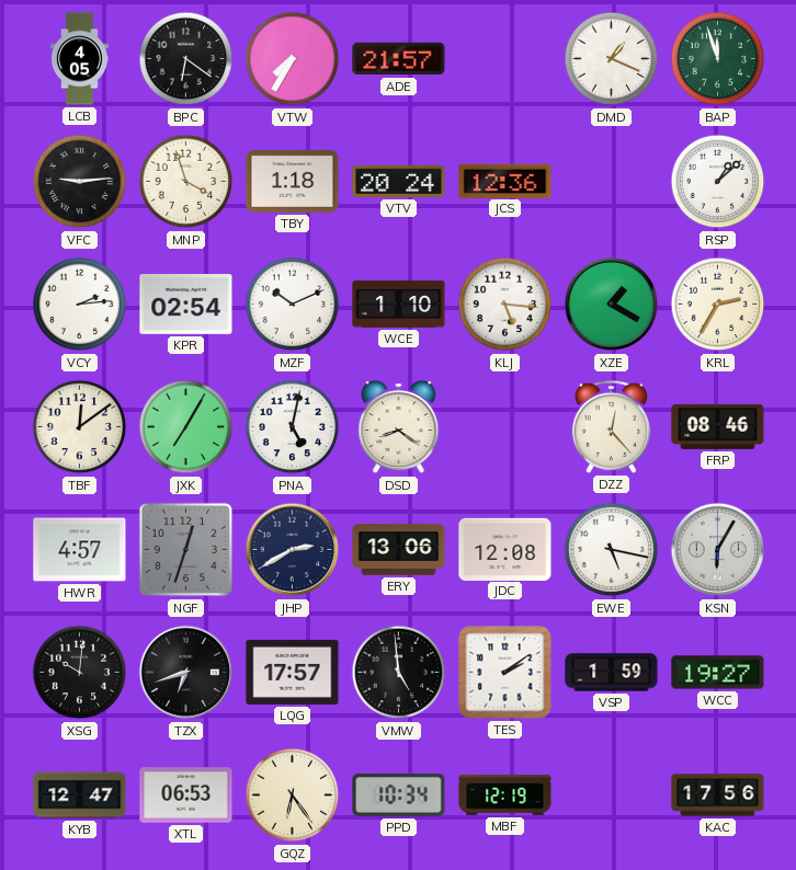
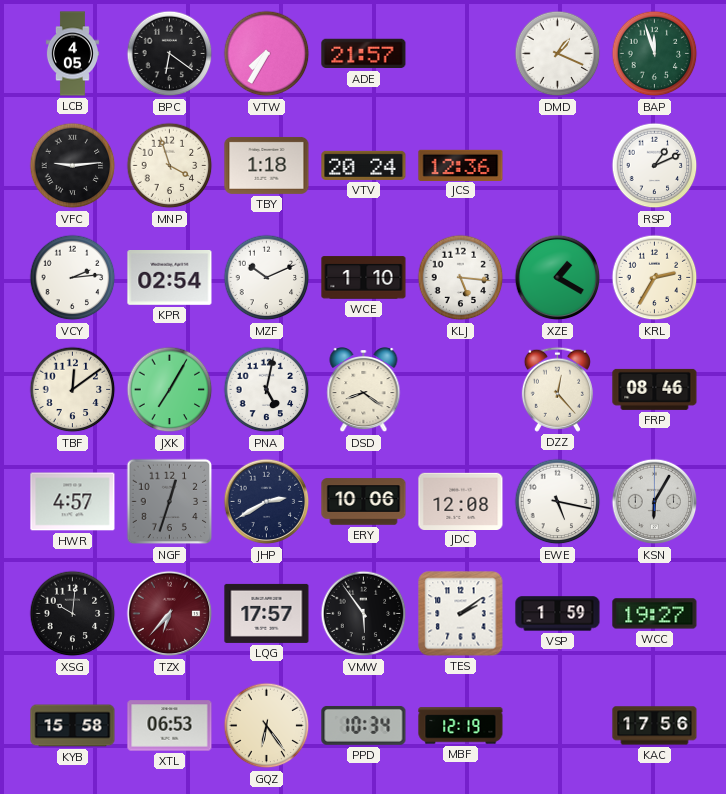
RSP: 1:08 -> 1:11
ERY: 13:06 -> 10:06
TZX: 6:42 -> 6:37
TZX dial: black -> burgundy
VMW: 4:59 -> 5:54
KYB: 12:47 -> 15:58
